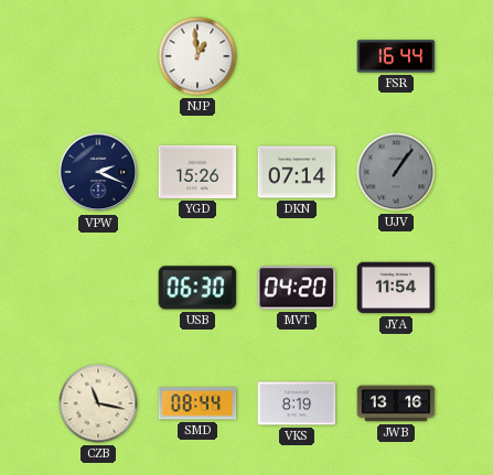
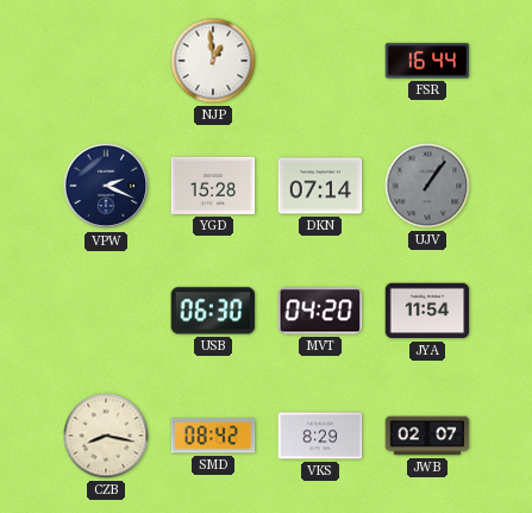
YGD: 15:26 -> 15:28
CZB: 11:17 -> 8:17
SMD: 08:44 -> 08:42
VKS: 8:19 -> 8:29
JWB: 13:16 -> 02:07
